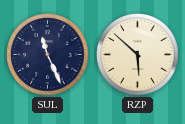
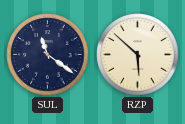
SUL: 11:26 -> 11:21
